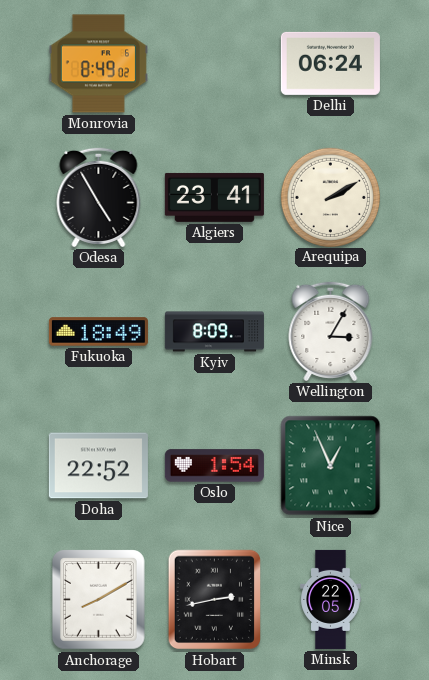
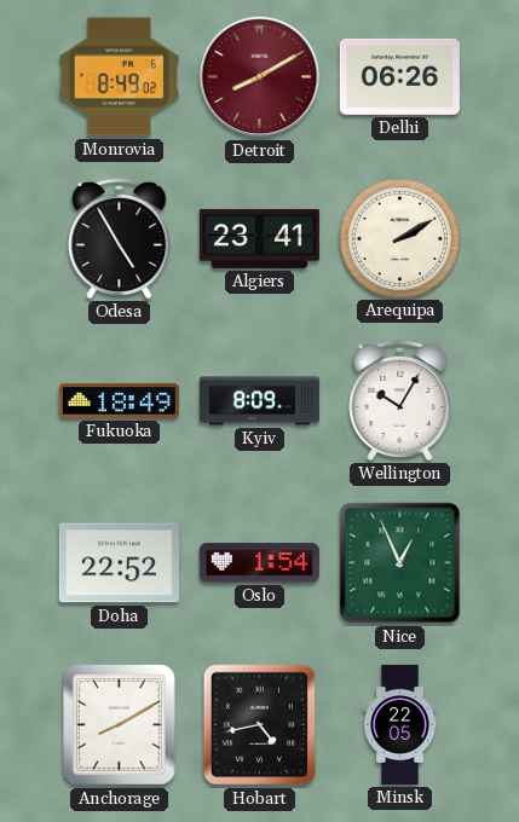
Detroit: none -> 8:10
Delhi: 06:24 -> 06:26
Wellington: 3:05 -> 10:05
Hobart: 2:43 -> 4:43
